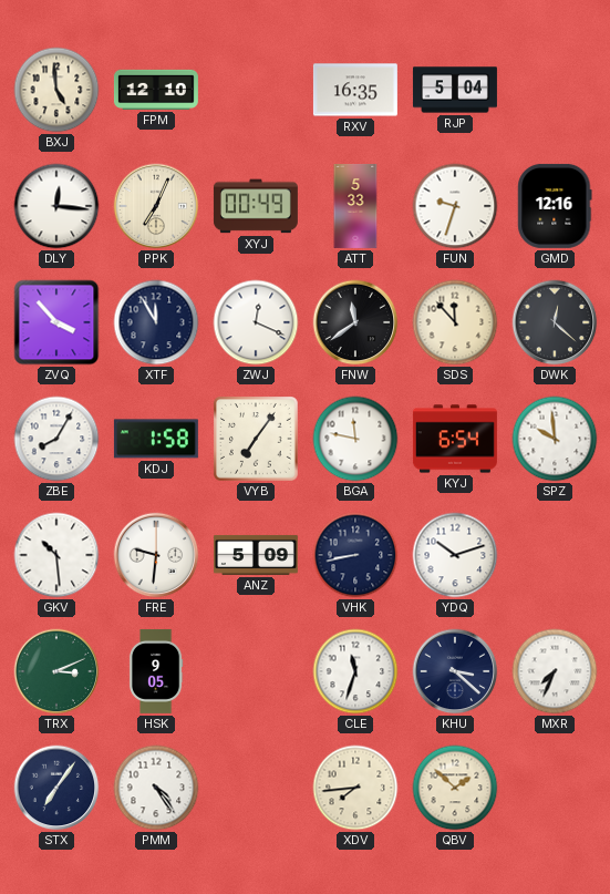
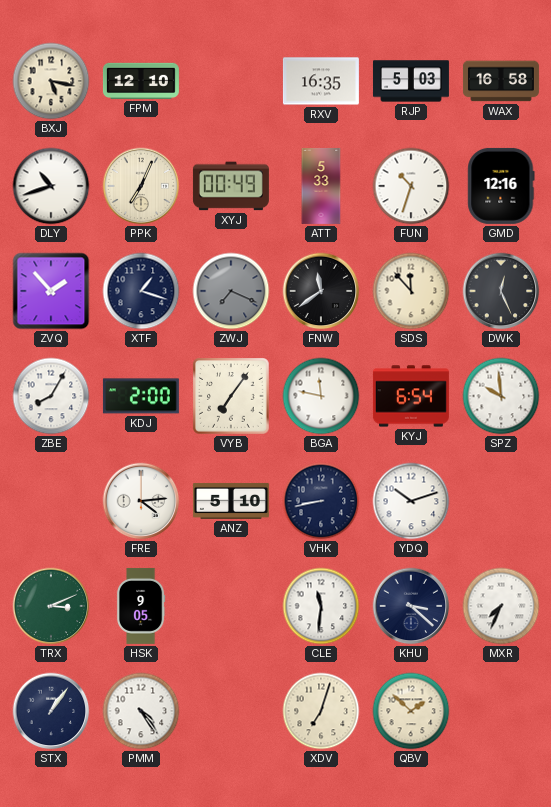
BXJ: 4:59 -> 5:17
RJP: 5:04 -> 5:03
WAX: none -> 16:58
DLY: 12:16 -> 10:42
FUN: 9:33 -> 10:33
ZVQ: 3:53 -> 1:53
XTF: 11:55 -> 1:18
ZWJ: 12:19 -> 7:19
ZWJ dial: white -> grey
DWK: 12:22 -> 12:26
KDJ: 1:58 -> 2:00
GKV: 10:29 -> none
FRE: 9:31 -> 4:14
ANZ: 5:09 -> 5:10
CLE: 11:33 -> 11:31
STX: 7:06 -> 1:06
XDV: 7:44 -> 7:03
